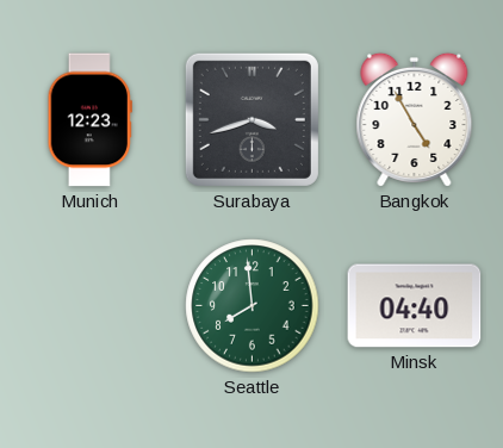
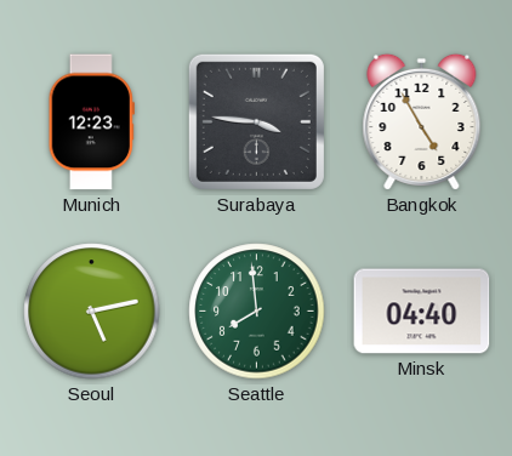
Surabaya: 3:42 -> 3:46
Seoul: none -> 5:13
